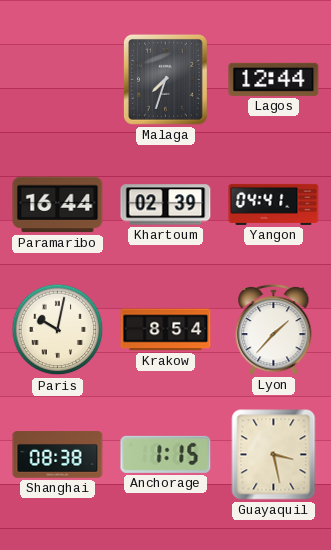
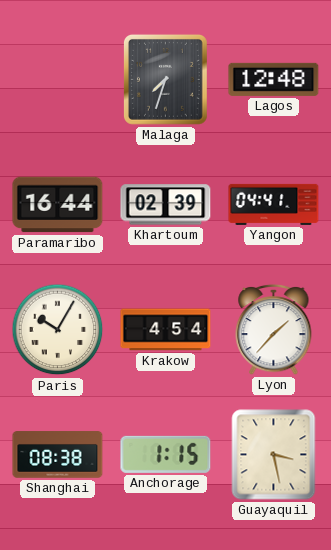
Lagos: 12:44 -> 12:48
Paris: 10:02 -> 10:05
Krakow: 8:54 -> 4:54
